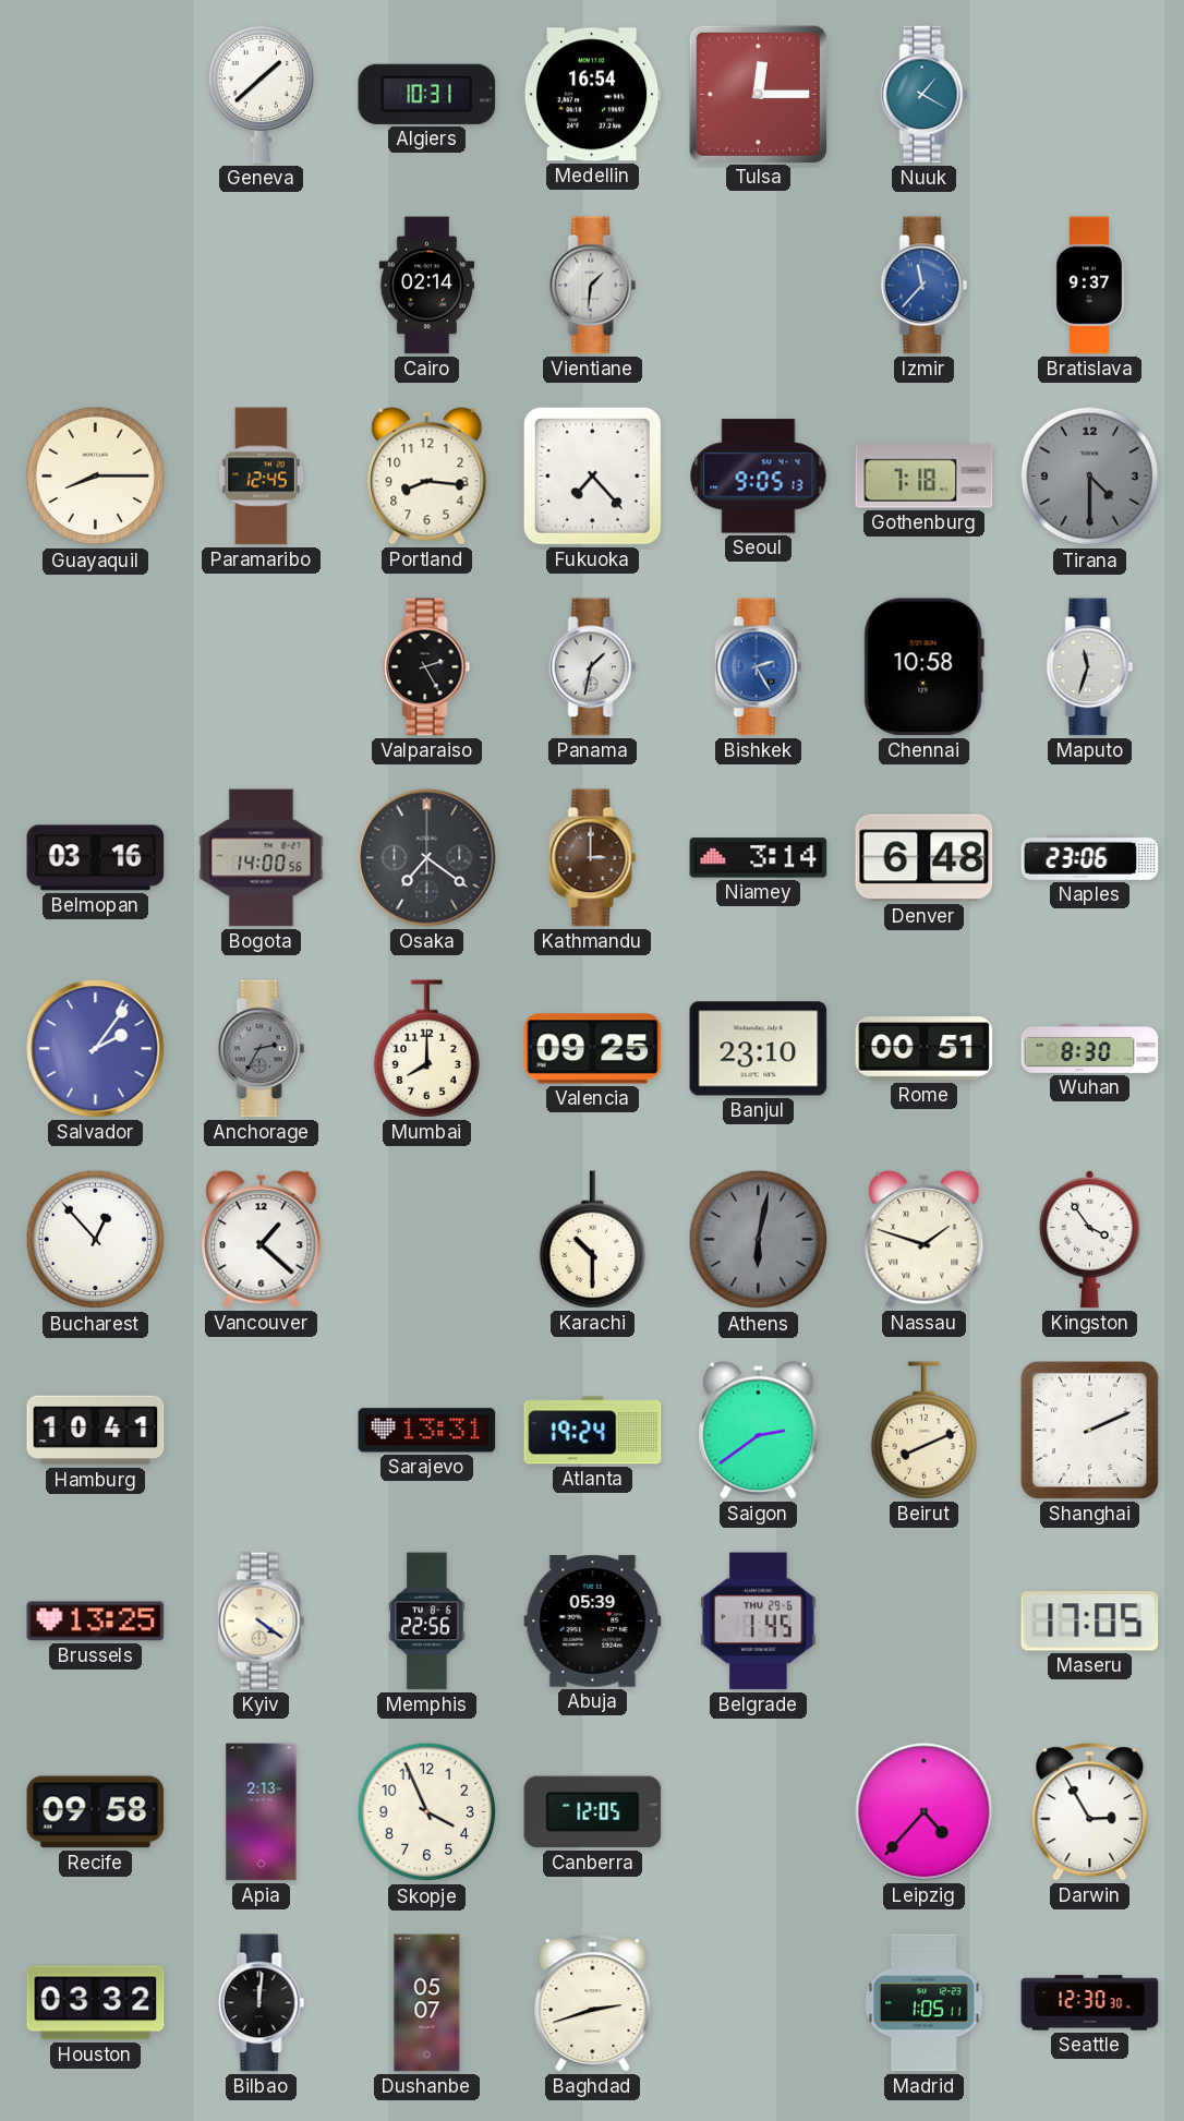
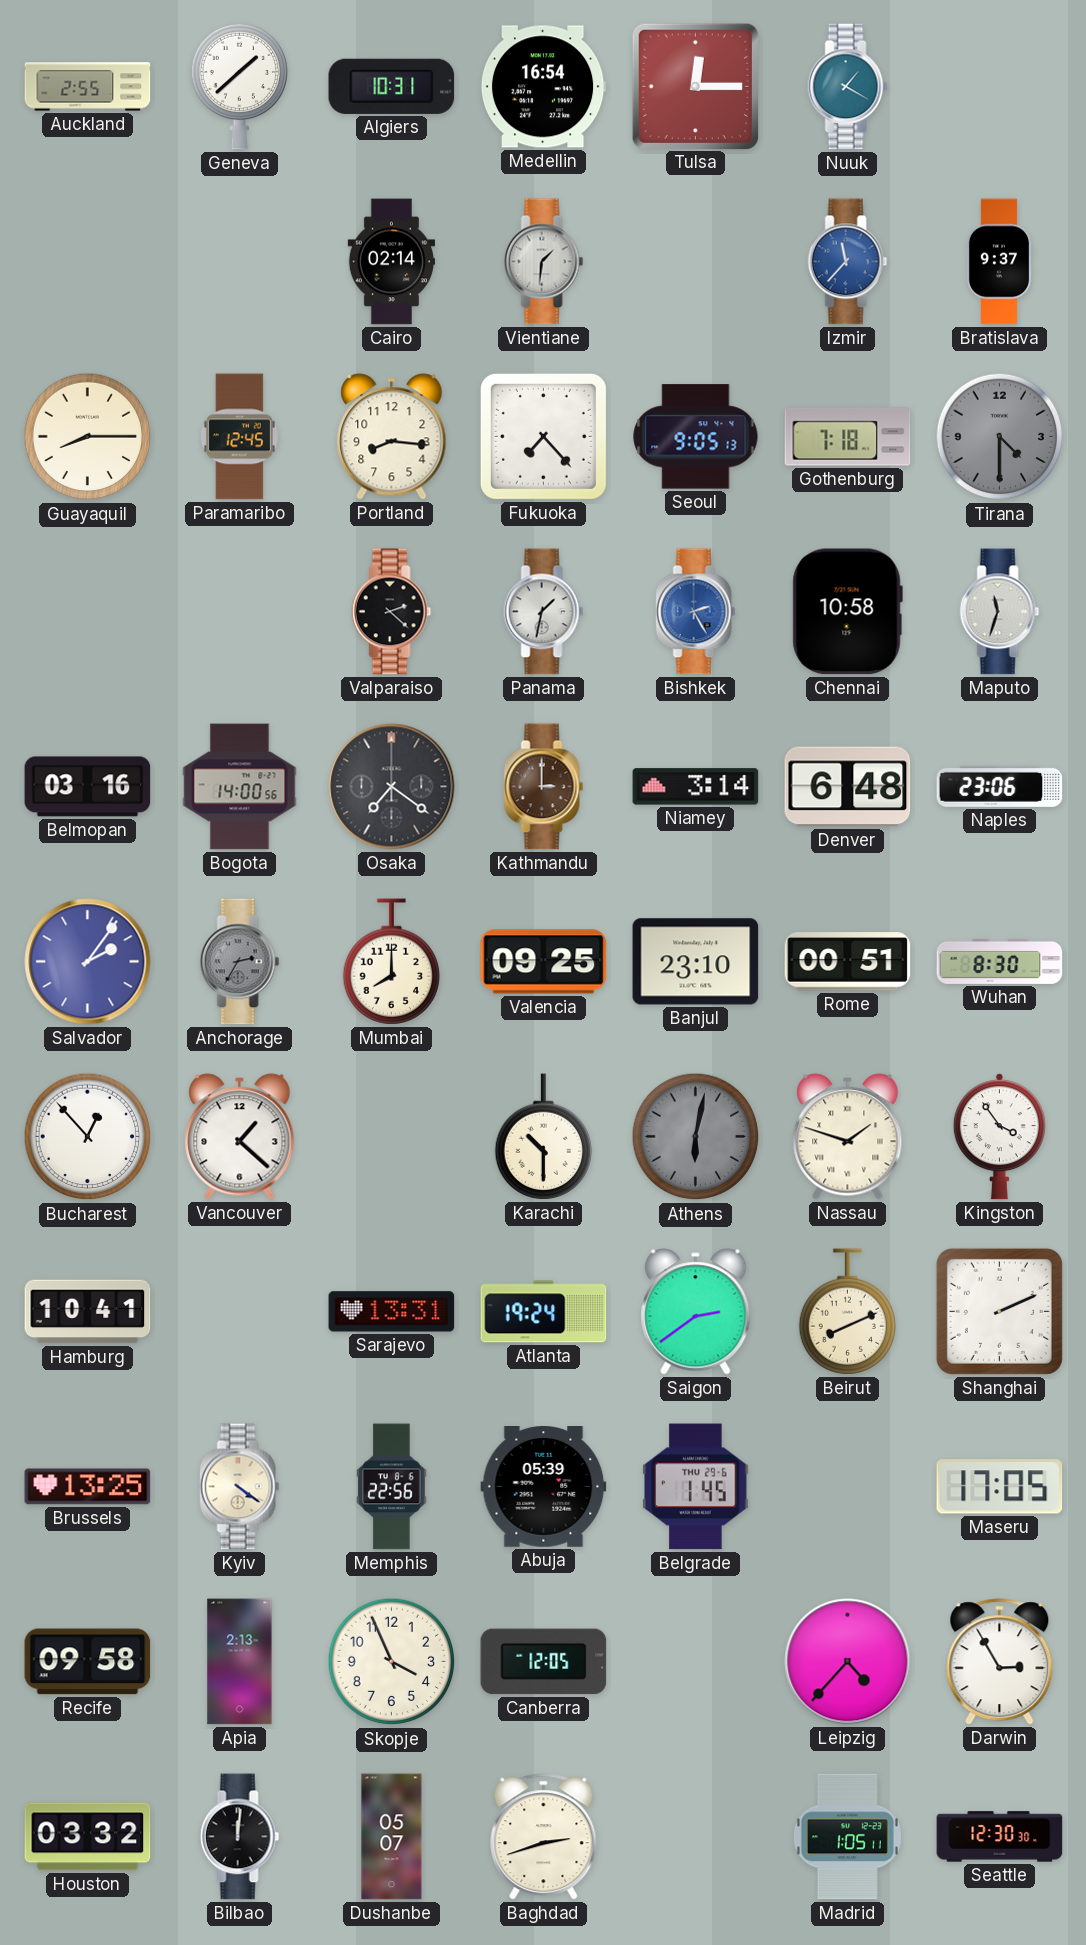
Auckland: none -> 2:55
Valparaiso: 2:25 -> 2:22
